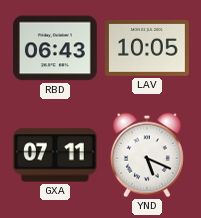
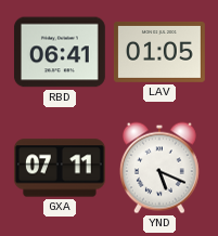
RBD: 06:43 -> 06:41
LAV: 10:05 -> 01:05
